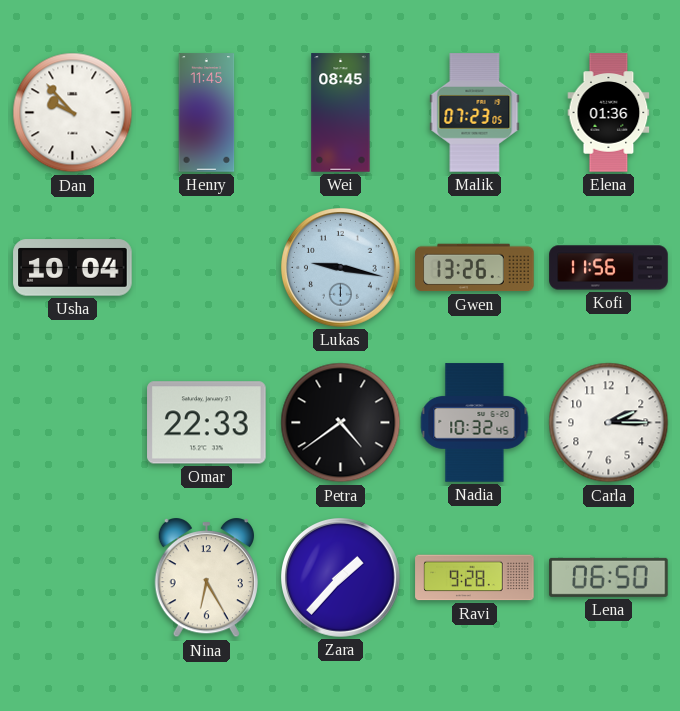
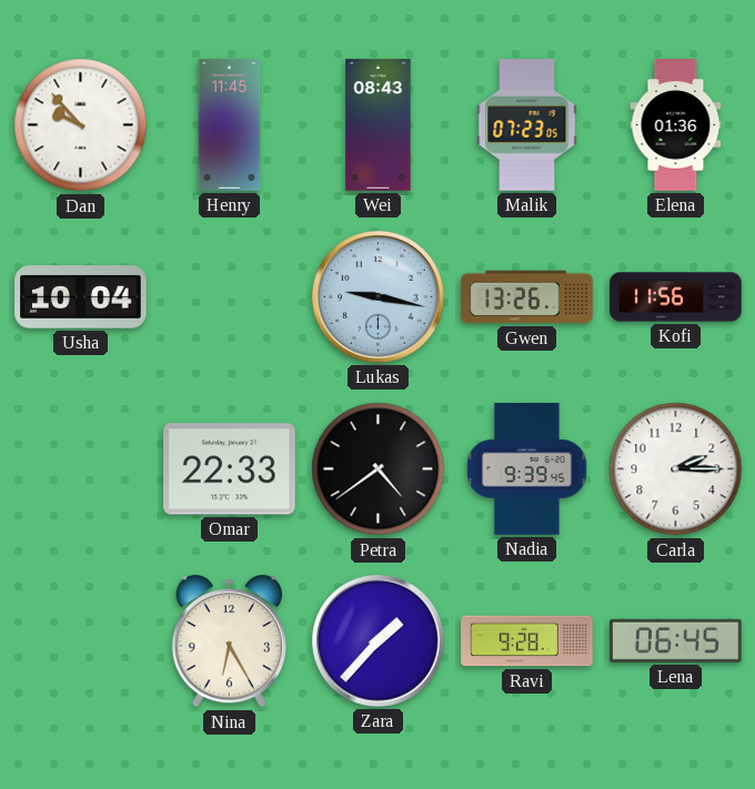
Wei: 08:45 -> 08:43
Nadia: 10:32 -> 9:39
Lena: 06:50 -> 06:45
